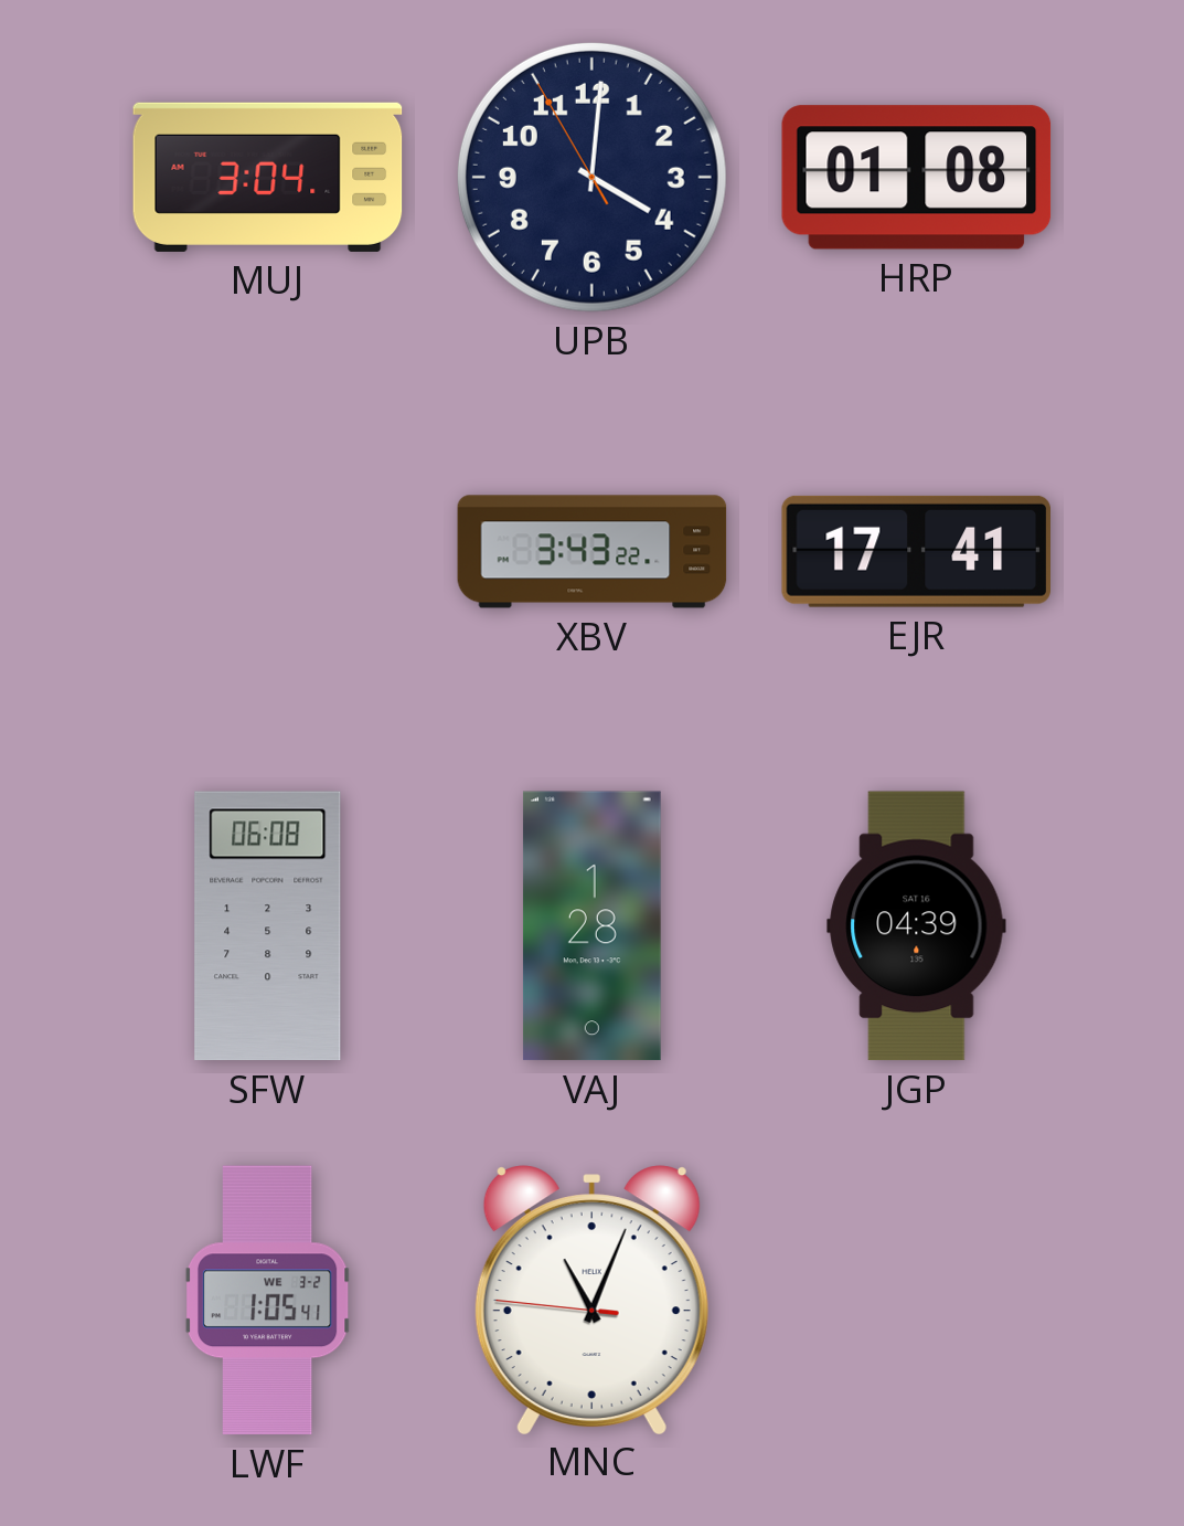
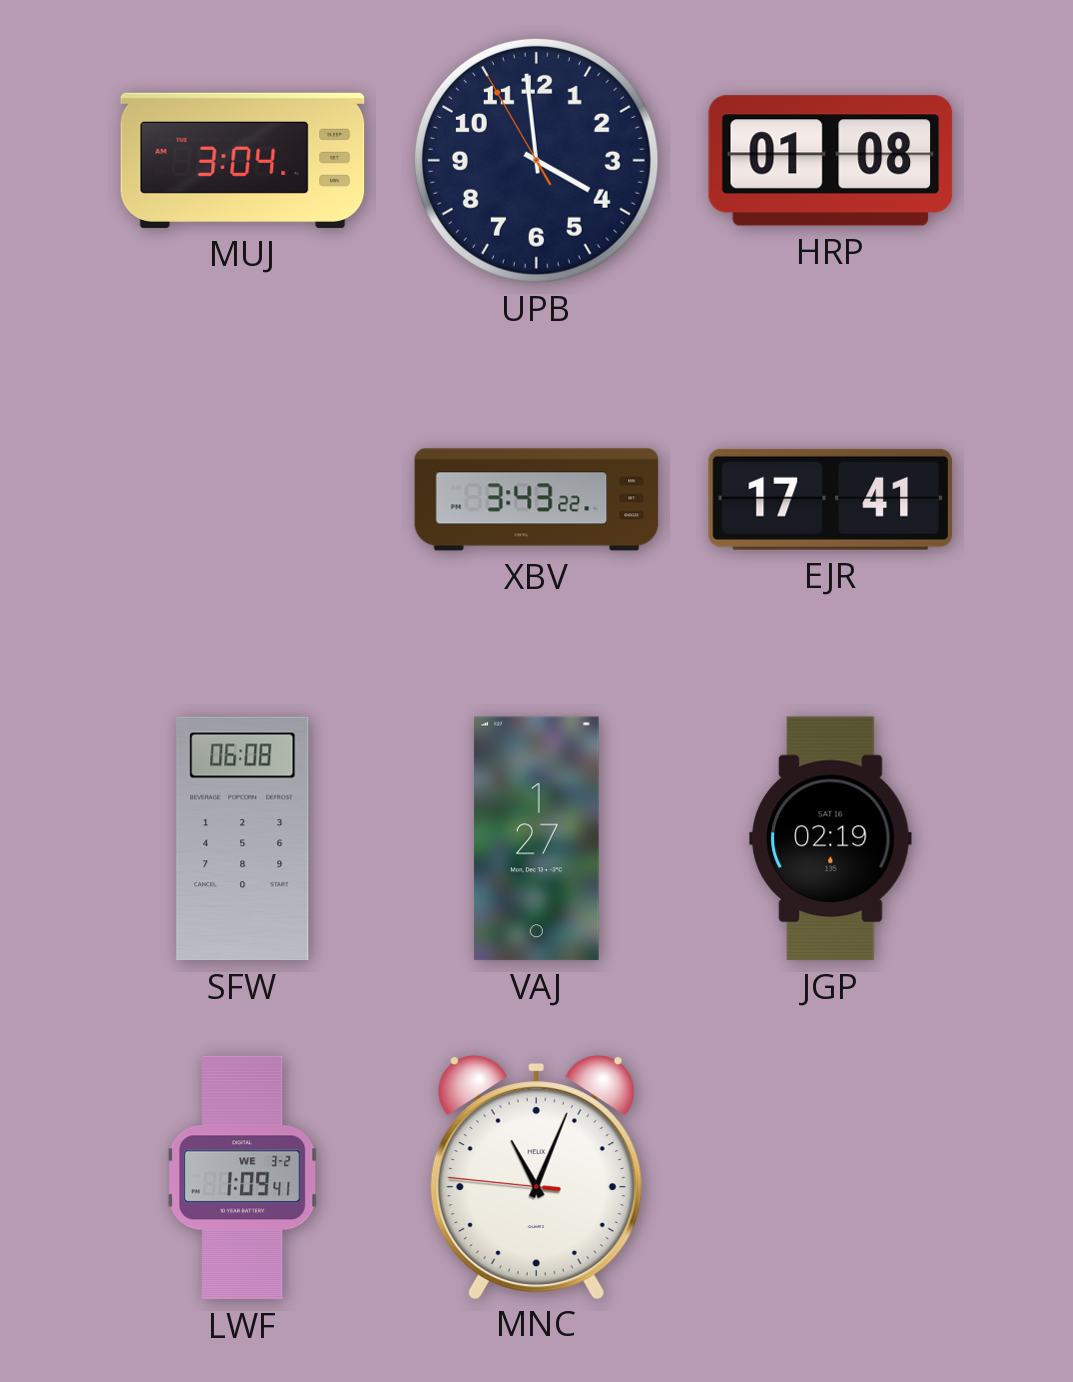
UPB: 4:00 -> 3:58
VAJ: 1:28 -> 1:27
JGP: 04:39 -> 02:19
LWF: 1:05 -> 1:09
